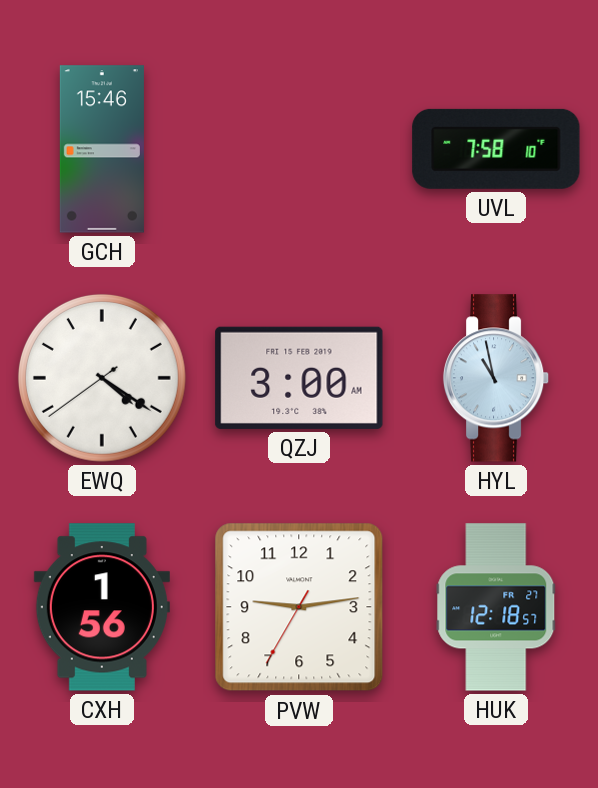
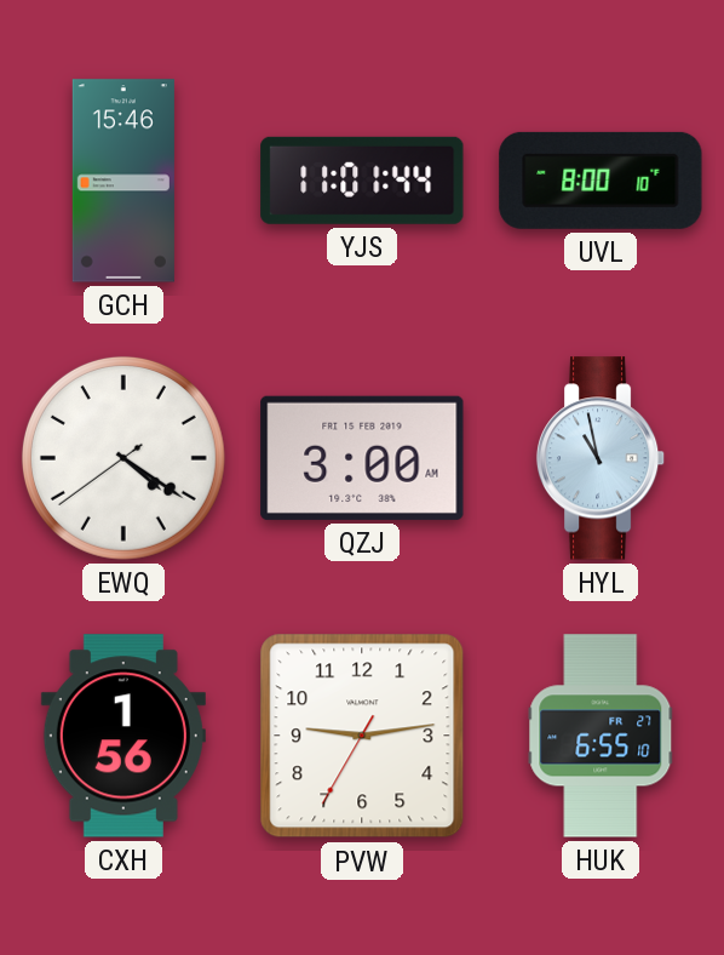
YJS: none -> 11:01
UVL: 7:58 -> 8:00
HUK: 12:18 -> 6:55
